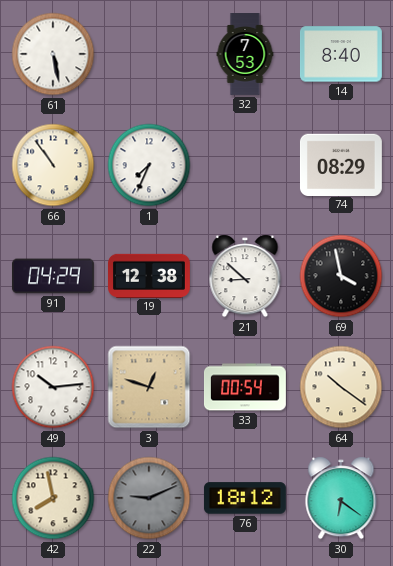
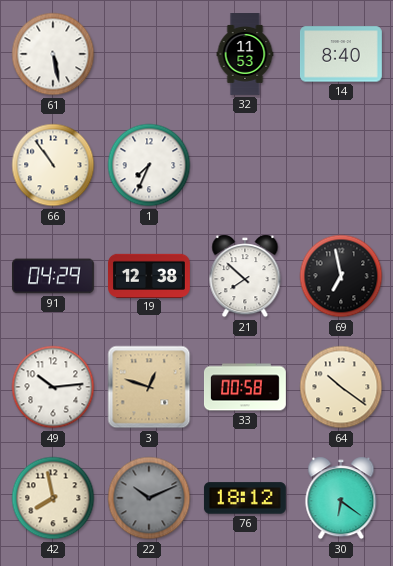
32: 7:53 -> 11:53
74: 08:29 -> none
21: 8:52 -> 7:52
69: 3:58 -> 6:58
33: 00:54 -> 00:58
22: 9:11 -> 10:11
